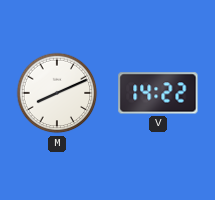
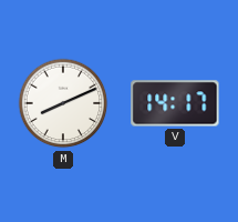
V: 14:22 -> 14:17
